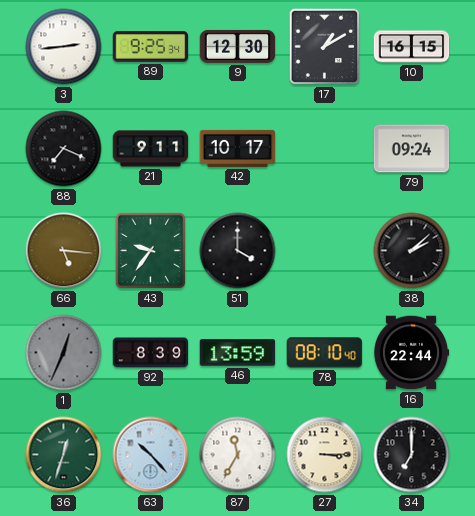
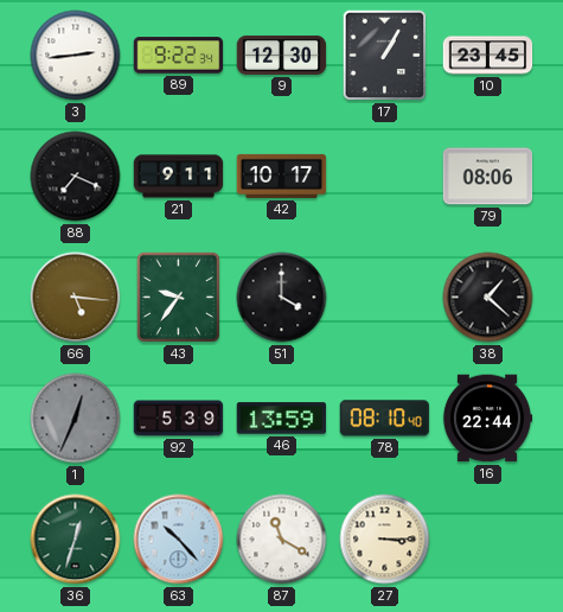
89: 9:25 -> 9:22
17: 1:10 -> 1:05
10: 16:15 -> 23:45
79: 09:24 -> 08:06
38: 2:08 -> 1:22
92: 8:39 -> 5:39
87: 11:35 -> 11:20
34: 7:00 -> none
